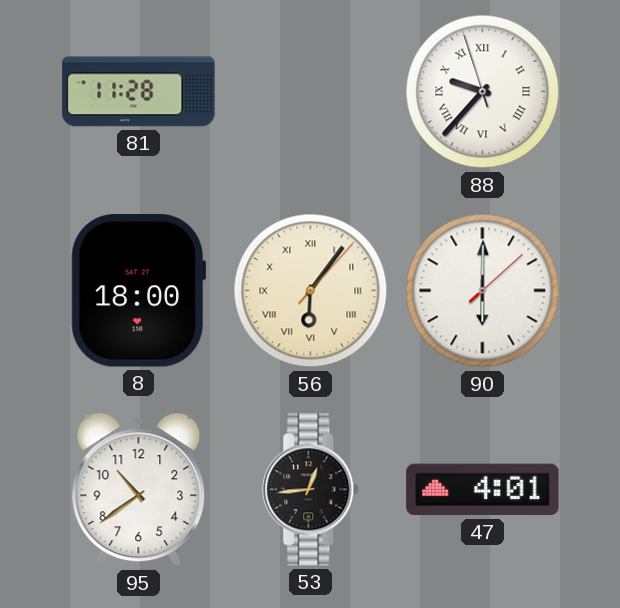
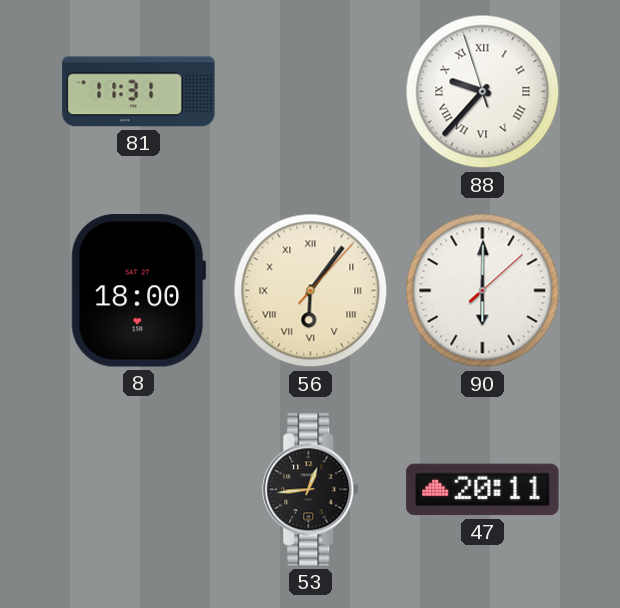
81: 11:28 -> 11:31
95: 10:39 -> none
47: 4:01 -> 20:11
